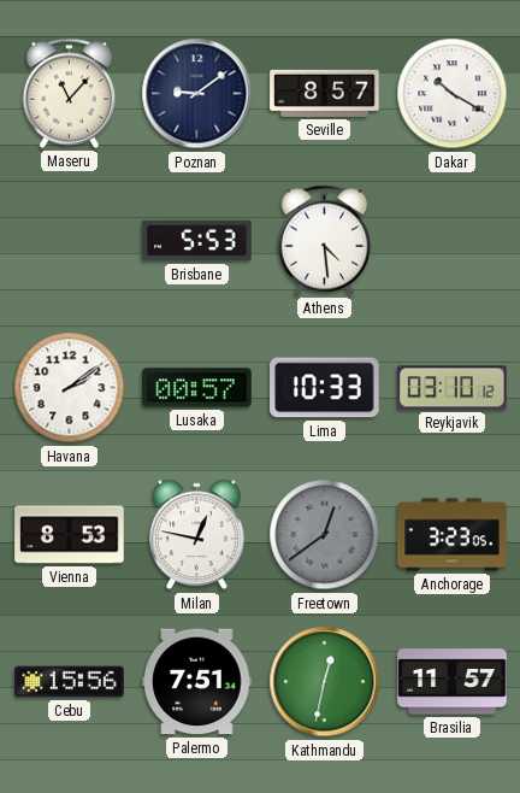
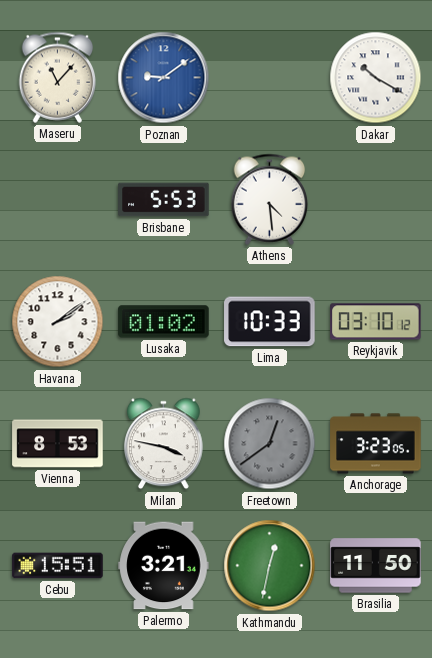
Poznan dial: navy -> blue
Seville: 8:57 -> none
Lusaka: 00:57 -> 01:02
Milan: 12:47 -> 3:47
Cebu: 15:56 -> 15:51
Palermo: 7:51 -> 3:21
Brasilia: 11:57 -> 11:50
